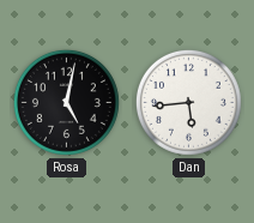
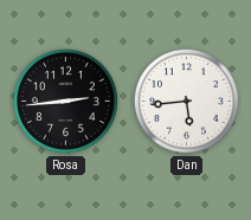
Rosa: 5:02 -> 2:44
